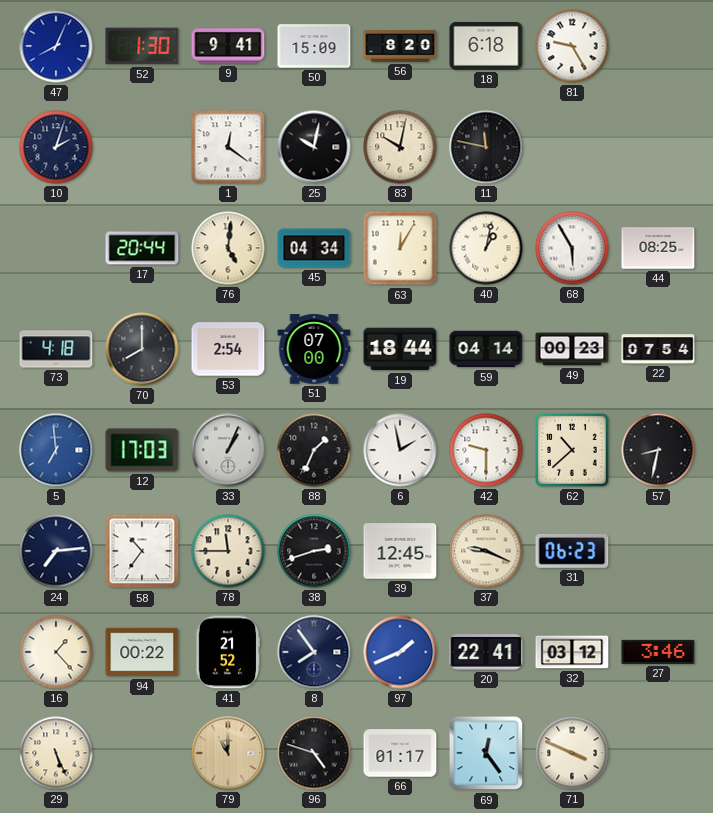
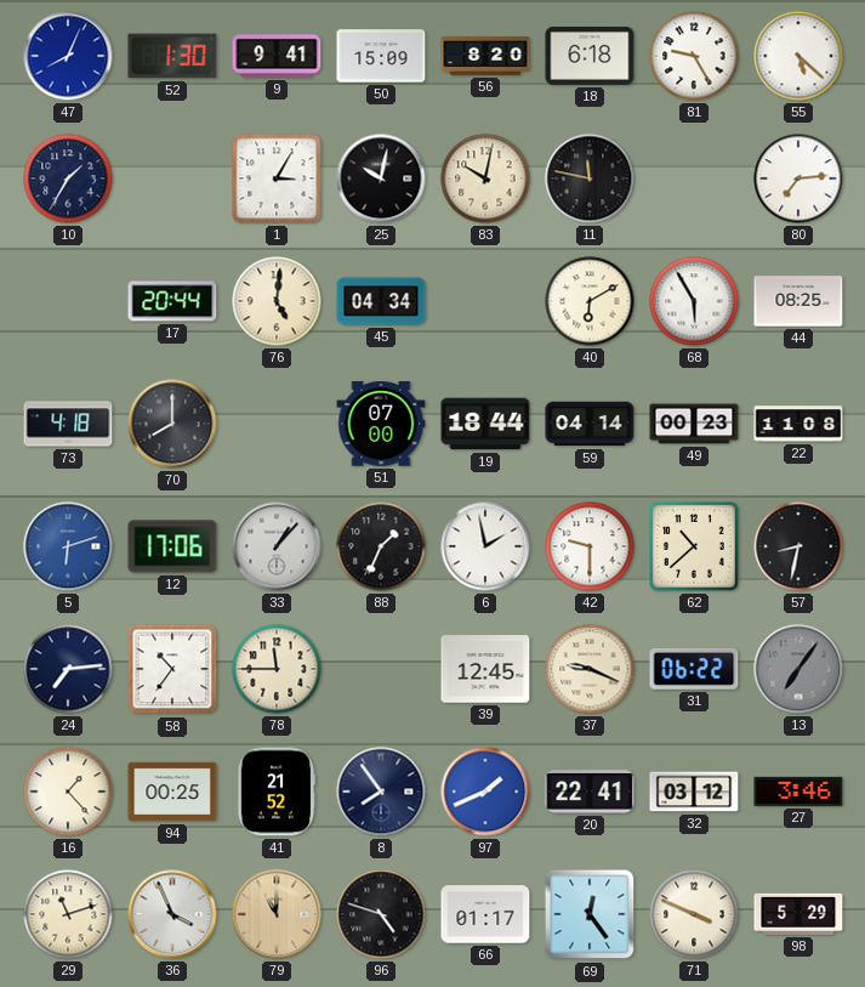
55: none -> 5:22
10: 2:03 -> 1:35
1: 12:21 -> 3:05
80: none -> 7:14
63: 12:05 -> none
40: 1:02 -> 6:10
53: 2:54 -> none
22: 07:54 -> 11:08
5: 6:59 -> 6:12
12: 17:03 -> 17:06
33: 1:04 -> 1:07
38: 2:42 -> none
31: 06:23 -> 06:22
13: none -> 7:06
94: 00:22 -> 00:25
29: 5:26 -> 11:12
36: none -> 3:56
98: none -> 5:29
